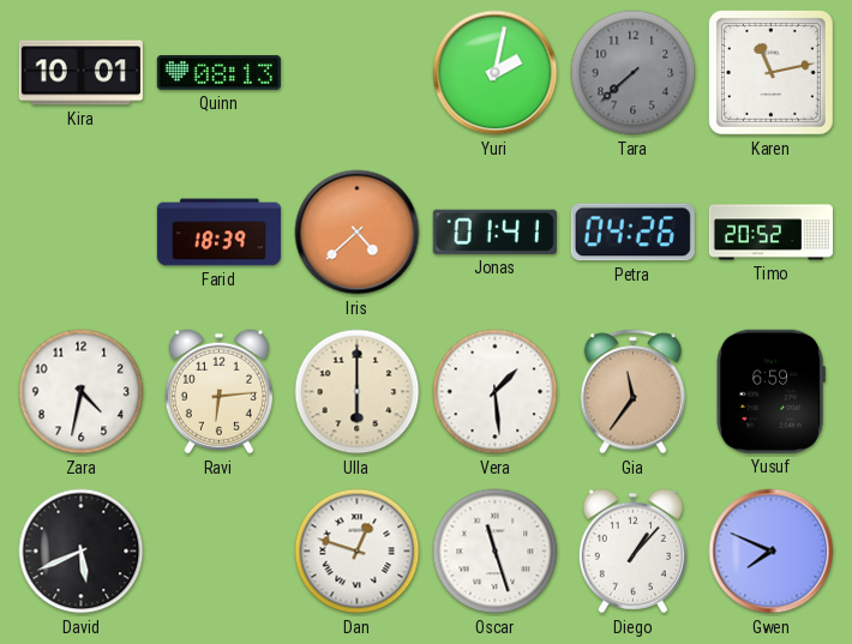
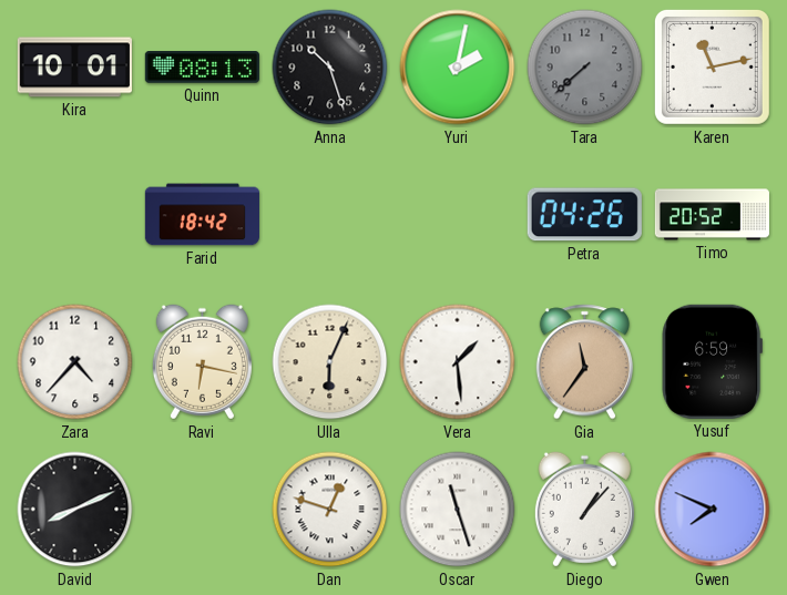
Anna: none -> 10:27
Farid: 18:39 -> 18:42
Iris: 4:38 -> none
Jonas: 01:41 -> none
Zara: 4:32 -> 4:37
Ravi: 6:14 -> 6:17
Ulla: 6:00 -> 6:04
David: 5:41 -> 8:11
